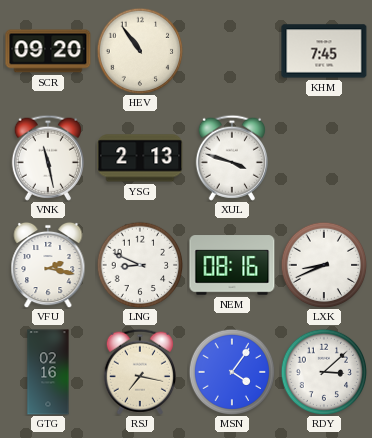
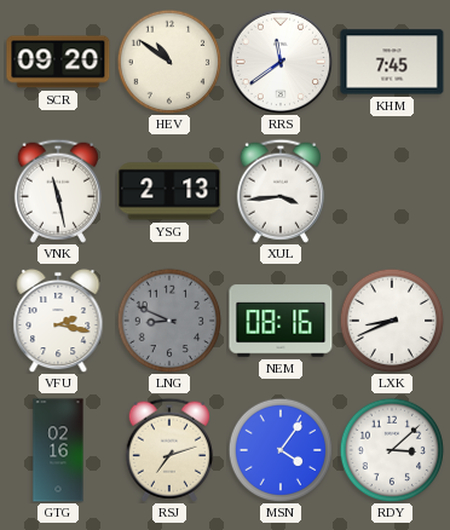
HEV: 10:54 -> 10:51
RRS: none -> 11:39
XUL: 3:48 -> 3:44
LNG dial: white -> grey
RSJ: 7:17 -> 7:12
